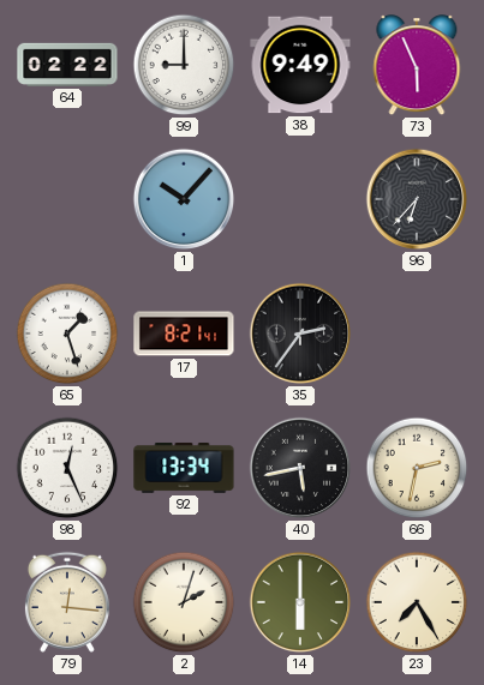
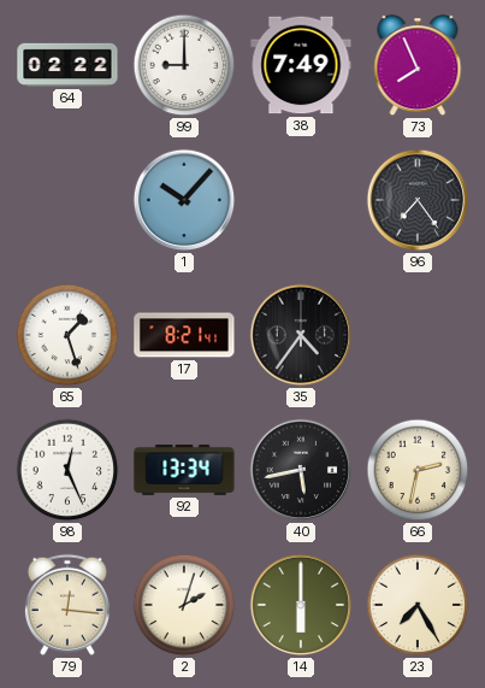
38: 9:49 -> 7:49
73: 5:56 -> 7:56
96: 6:37 -> 7:24
35: 2:36 -> 4:36
